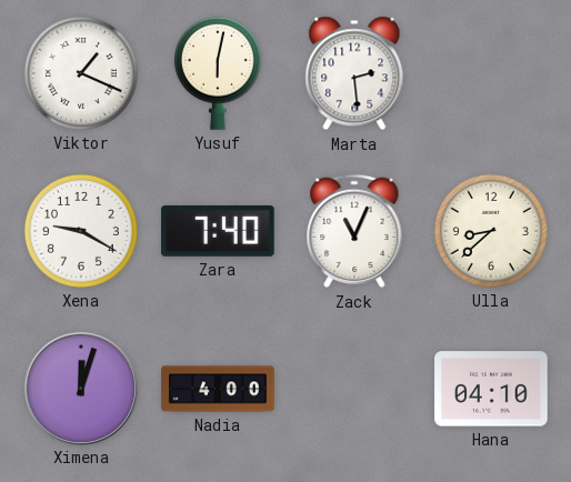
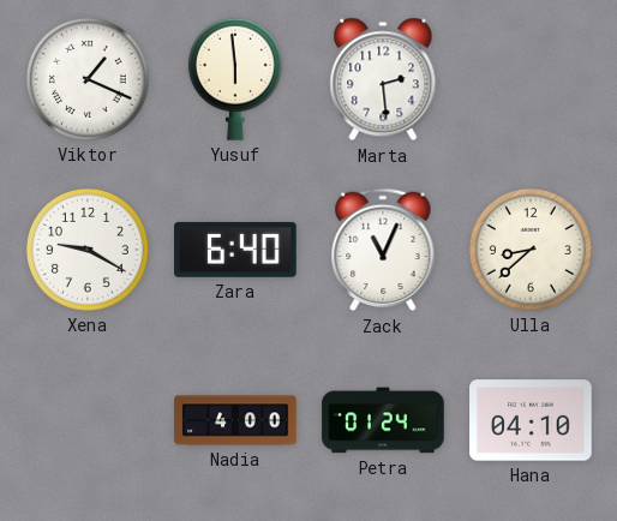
Yusuf: 6:02 -> 5:59
Zara: 7:40 -> 6:40
Ximena: 12:03 -> none
Petra: none -> 01:24
